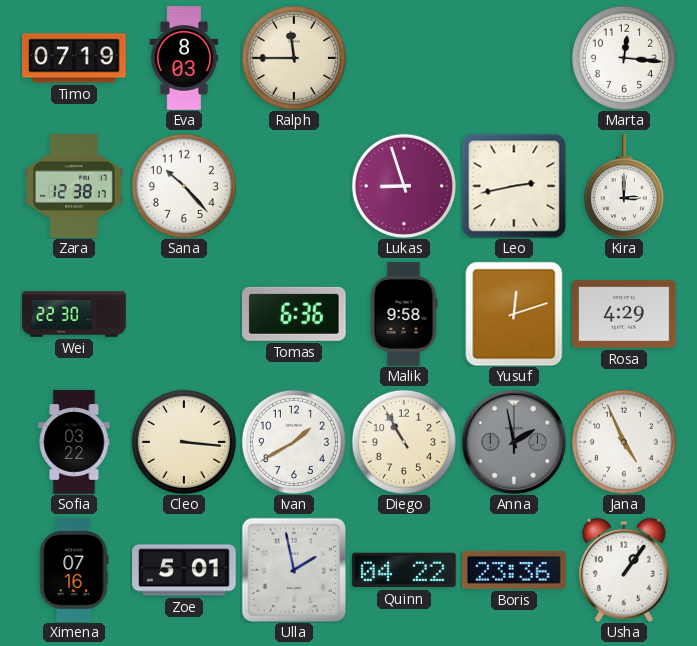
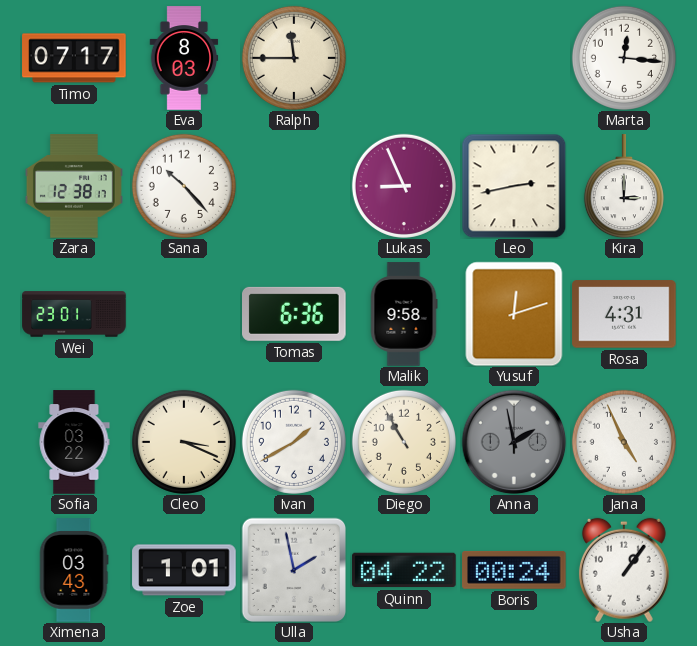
Timo: 07:19 -> 07:17
Lukas: 8:57 -> 8:56
Wei: 22:30 -> 23:01
Rosa: 4:29 -> 4:31
Cleo: 3:16 -> 3:19
Ximena: 07:16 -> 03:43
Zoe: 5:01 -> 1:01
Boris: 23:36 -> 00:24
